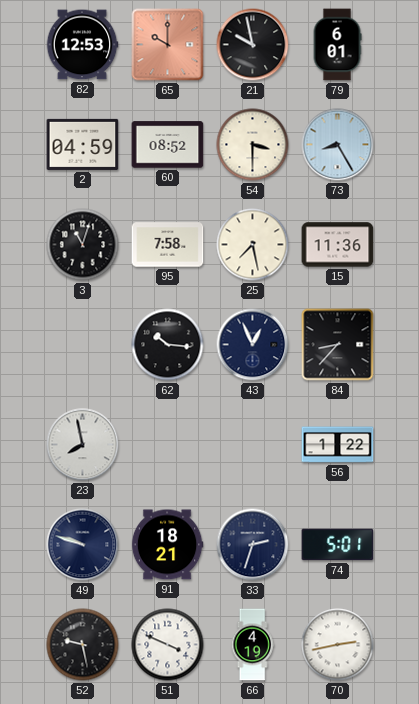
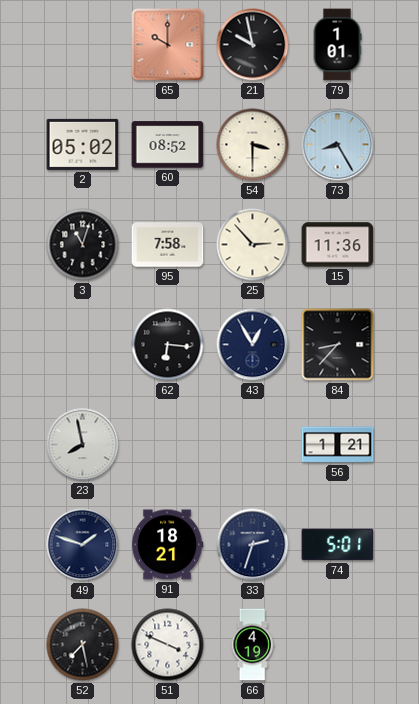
82: 12:53 -> none
79: 6:01 -> 1:01
2: 04:59 -> 05:02
25: 7:28 -> 2:53
62: 10:16 -> 6:16
43: 12:56 -> 12:55
56: 1:22 -> 1:21
49: 9:48 -> 1:48
52: 9:28 -> 7:28
70: 2:43 -> none
